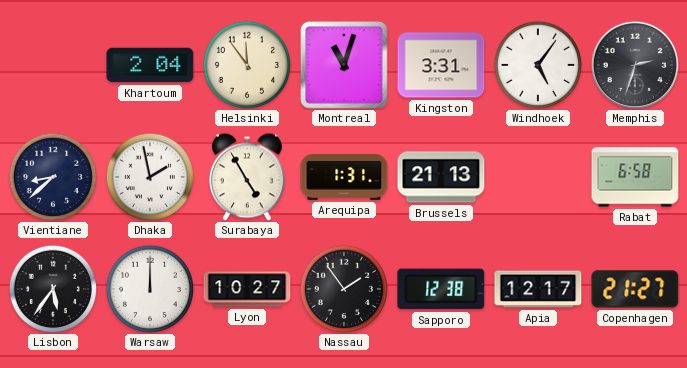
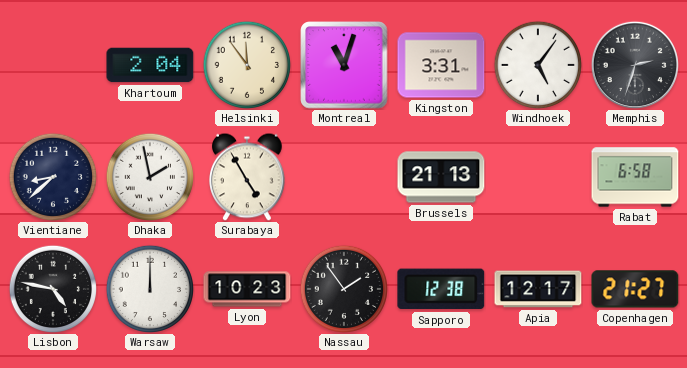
Arequipa: 1:31 -> none
Lisbon: 5:36 -> 4:47
Lyon: 10:27 -> 10:23
